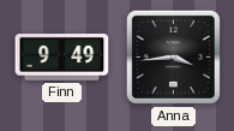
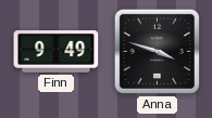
Anna: 3:44 -> 3:48
